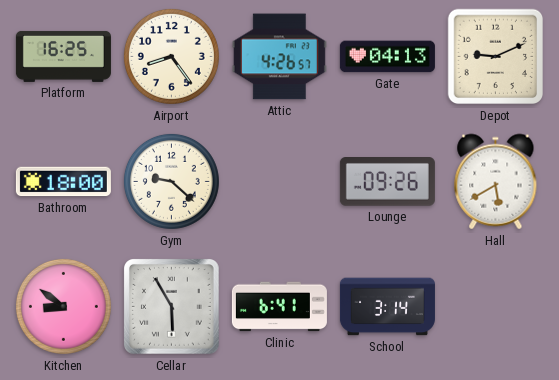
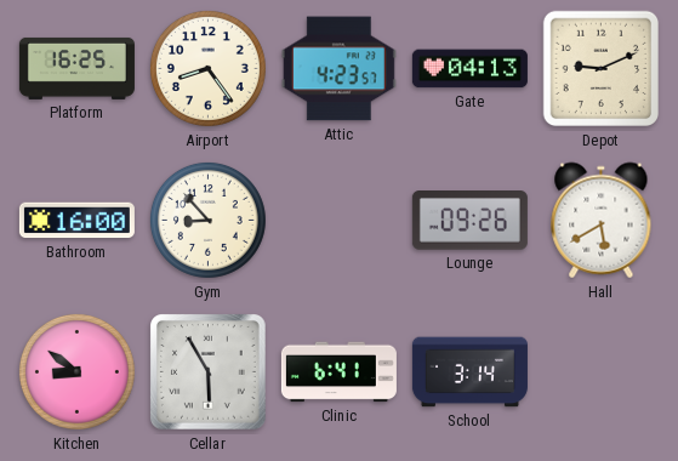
Attic: 4:26 -> 4:23
Bathroom: 18:00 -> 16:00
Gym: 9:22 -> 8:53
